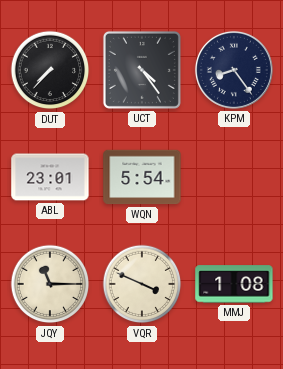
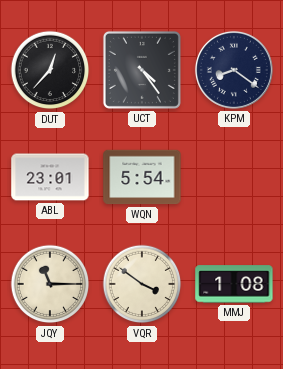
DUT: 7:37 -> 12:37
KPM: 8:24 -> 8:21
VQR: 3:49 -> 3:51
